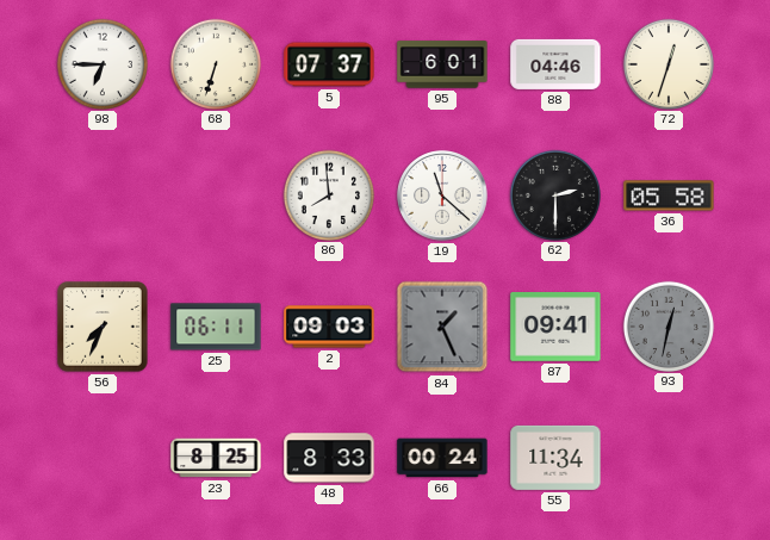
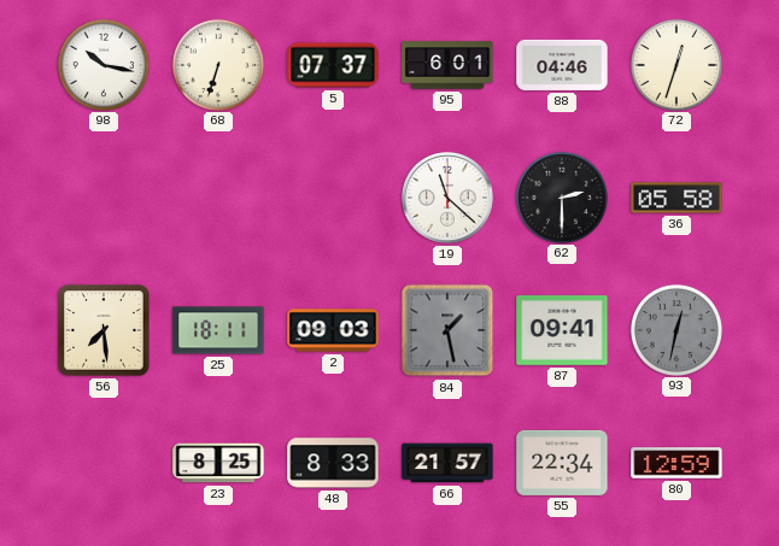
98: 6:45 -> 10:17
86: 7:59 -> none
56: 7:34 -> 7:29
25: 06:11 -> 18:11
84: 1:26 -> 1:28
66: 00:24 -> 21:57
55: 11:34 -> 22:34
80: none -> 12:59
